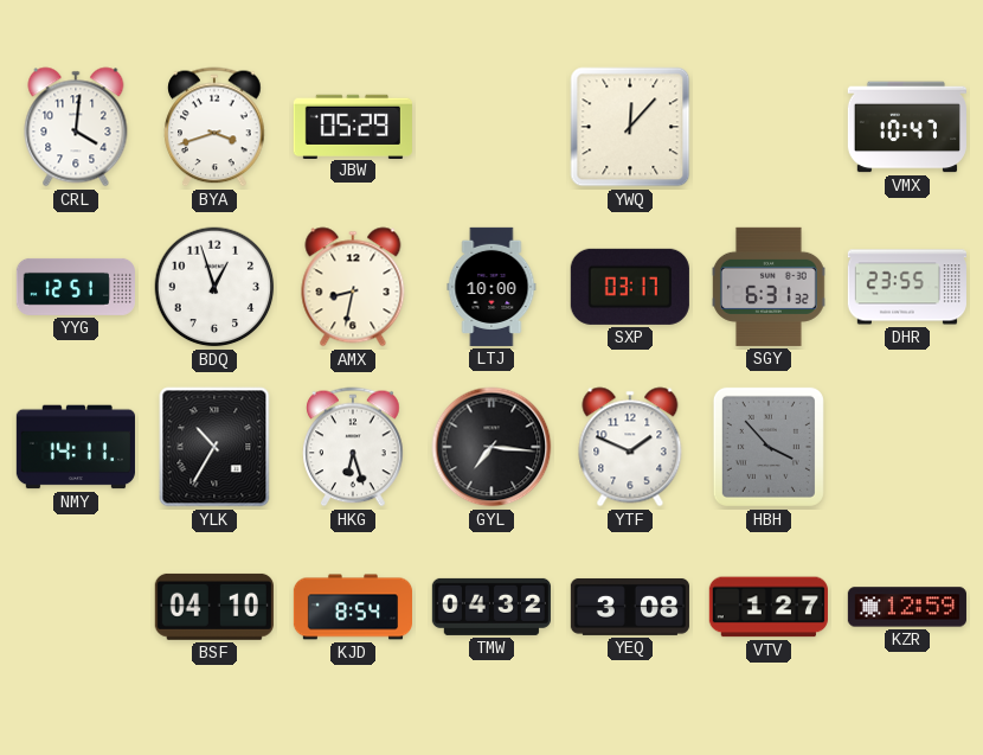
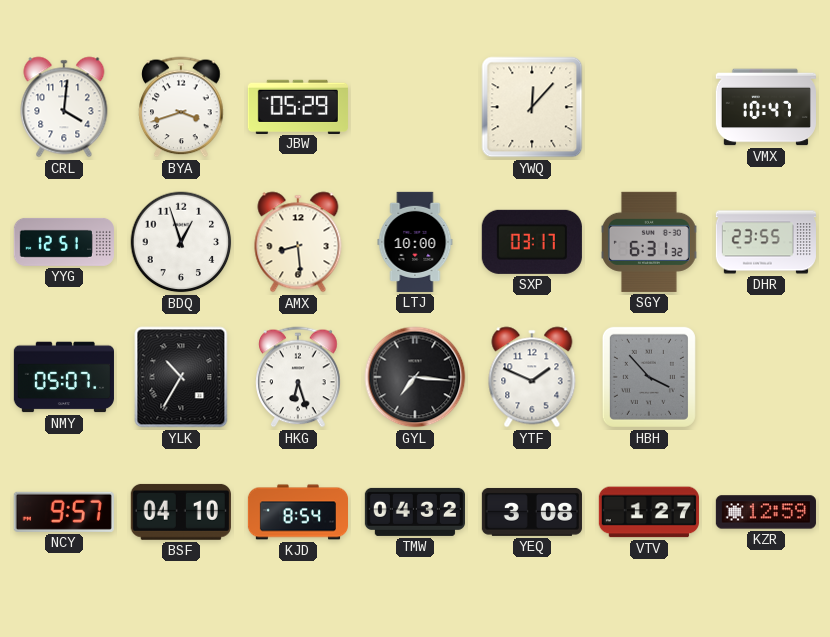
AMX: 8:32 -> 8:29
NMY: 14:11 -> 05:07
NCY: none -> 9:57
